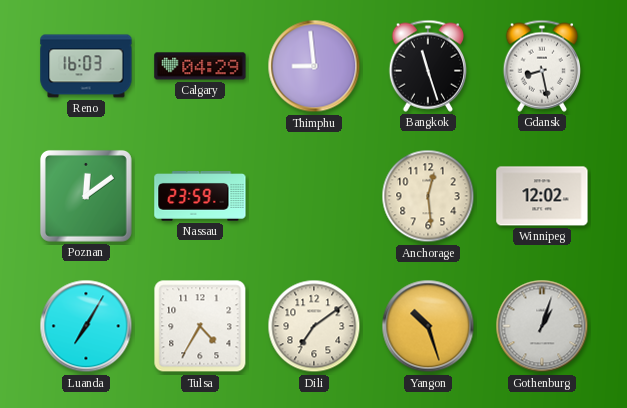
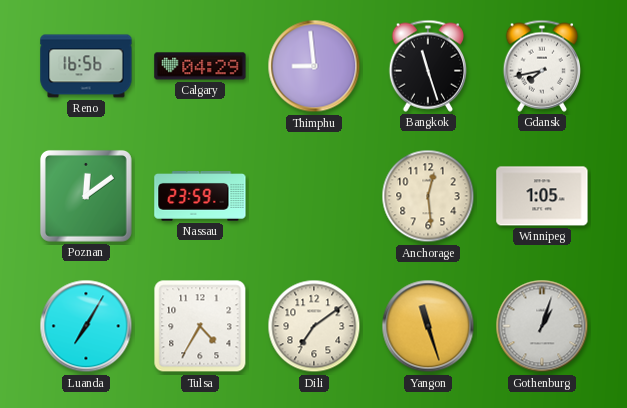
Reno: 16:03 -> 16:56
Gdansk: 8:28 -> 7:43
Winnipeg: 12:02 -> 1:05
Yangon: 10:27 -> 11:27
